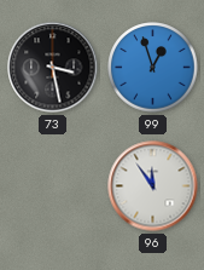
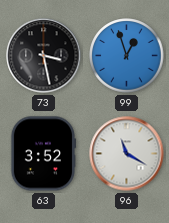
63: none -> 3:52
96: 11:54 -> 11:20
